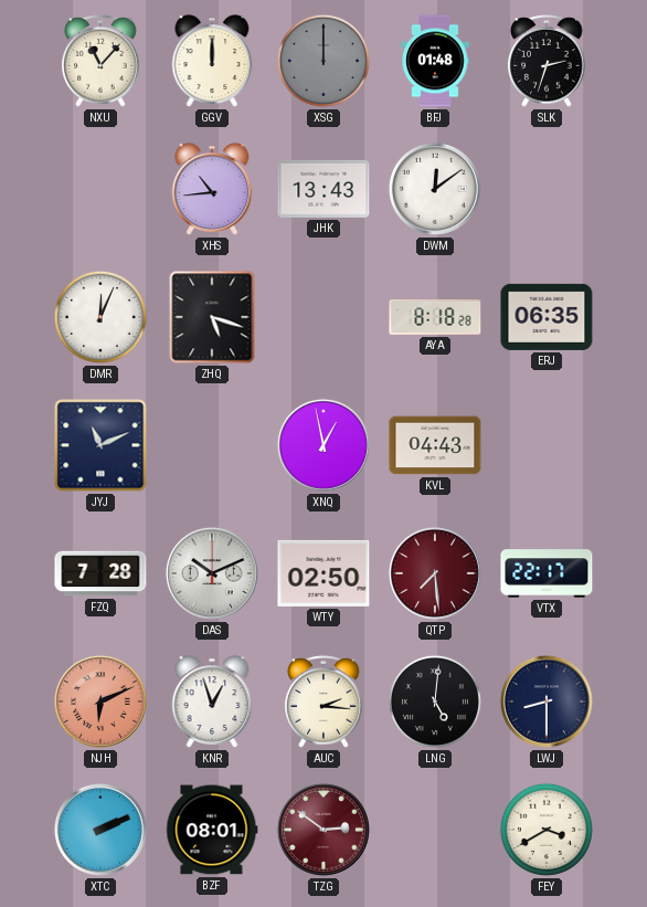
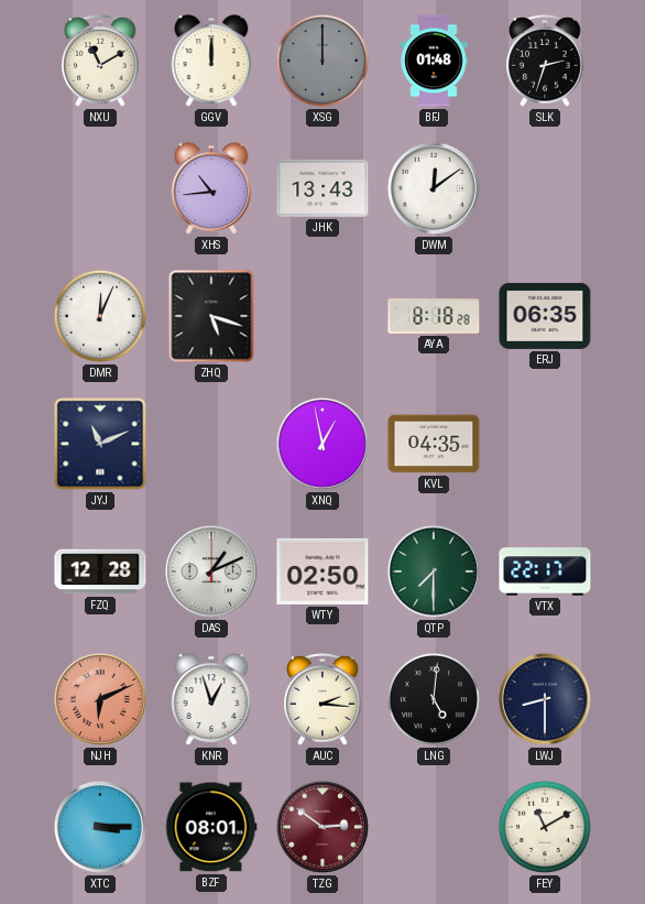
NXU: 11:07 -> 11:10
KVL: 04:43 -> 04:35
FZQ: 7:28 -> 12:28
DAS: 10:11 -> 1:11
QTP: 7:29 -> 7:30
QTP dial: burgundy -> green
XTC: 2:11 -> 3:15
FEY: 3:40 -> 11:10
